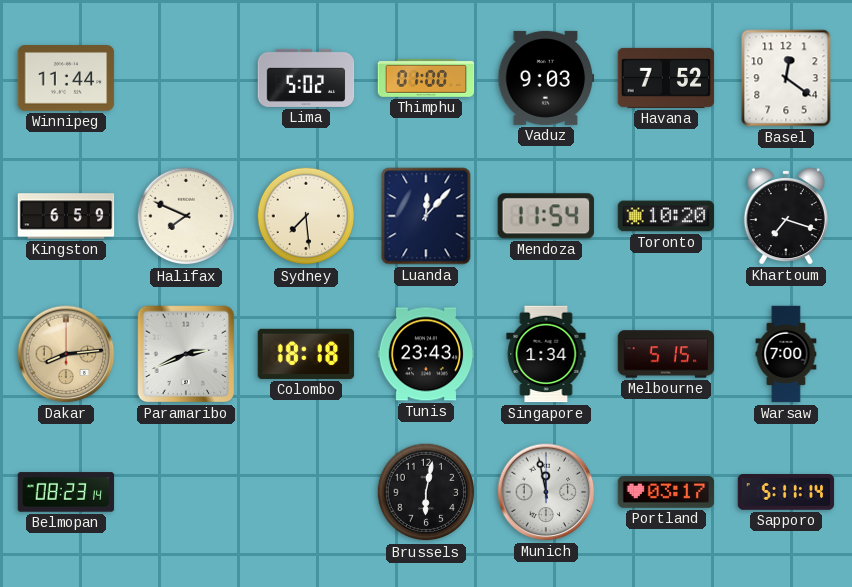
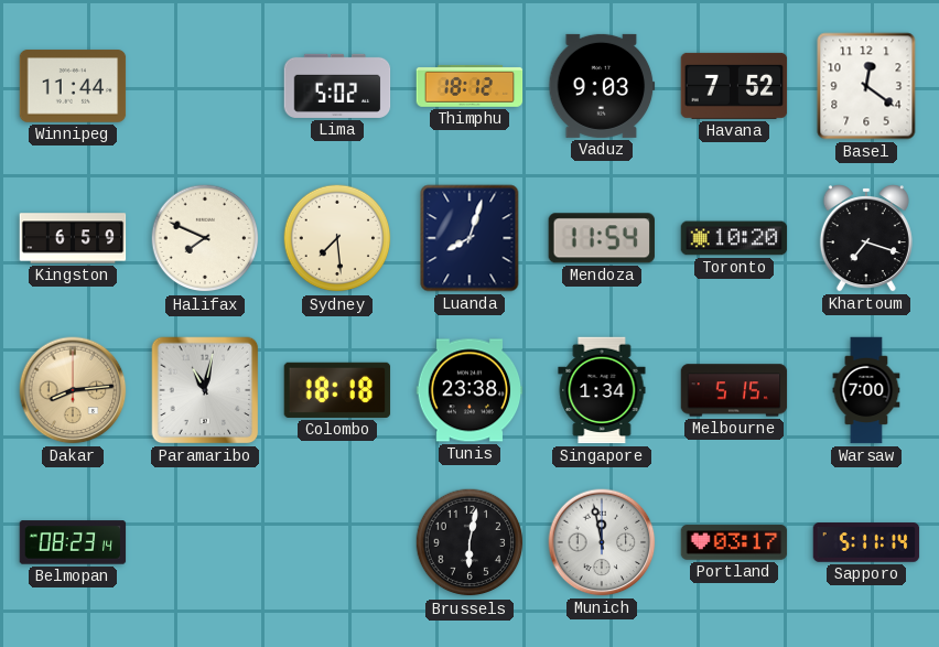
Thimphu: 01:00 -> 18:12
Luanda: 12:07 -> 8:03
Paramaribo: 2:41 -> 11:02
Tunis: 23:43 -> 23:38
